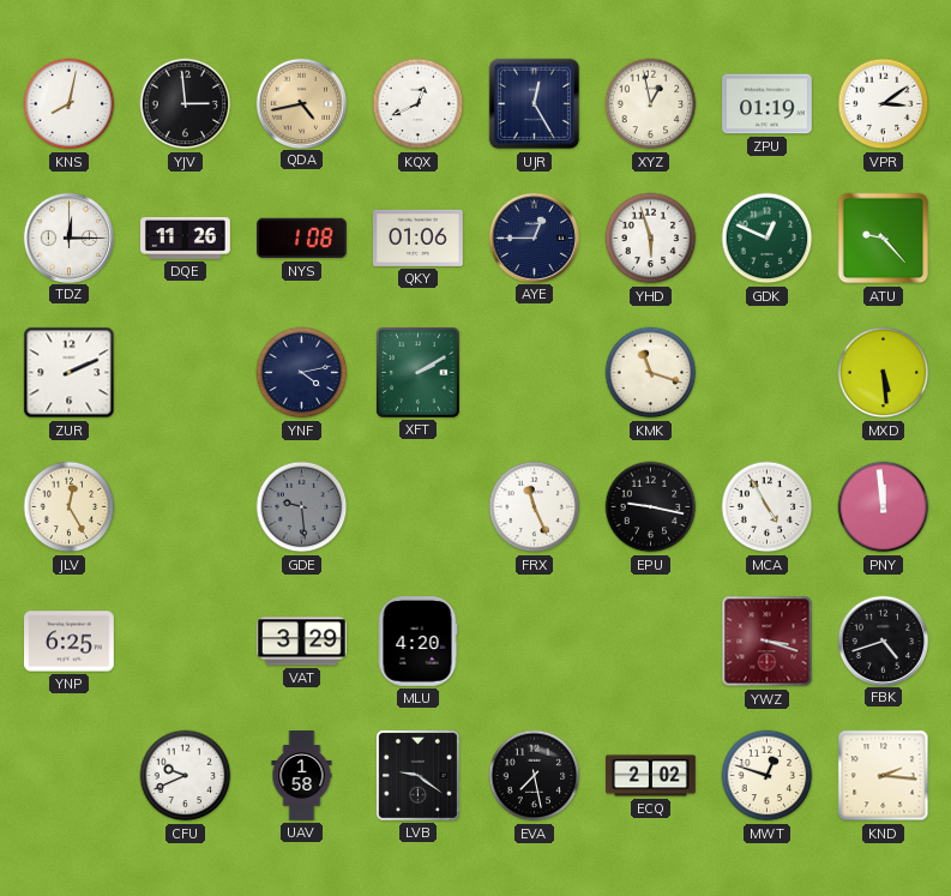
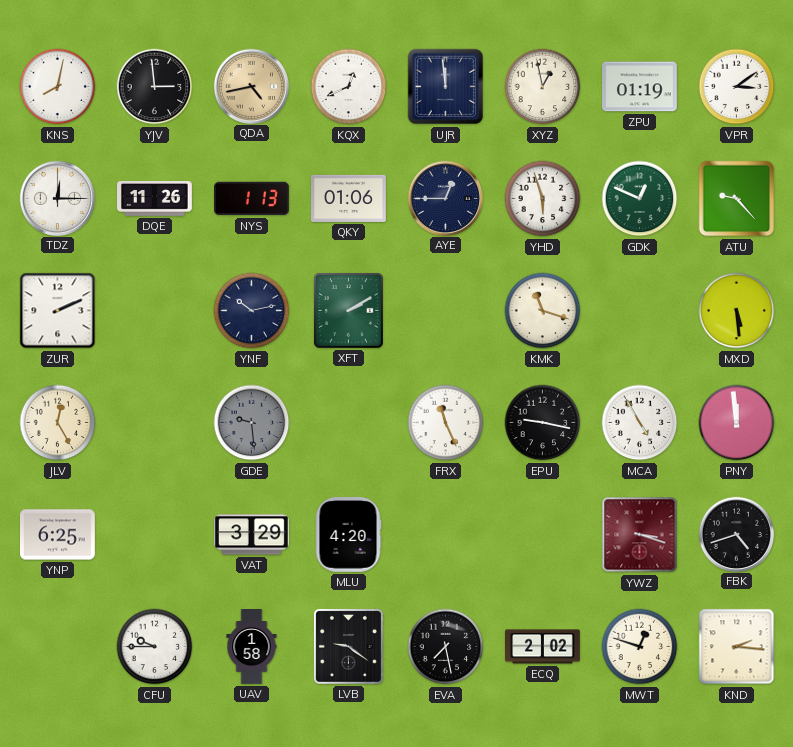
UJR: 12:25 -> 11:59
NYS: 1:08 -> 1:13
YNF: 4:13 -> 10:13
CFU: 9:41 -> 9:45
